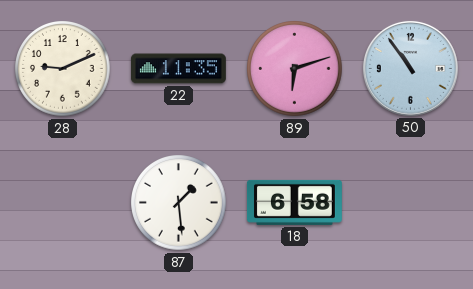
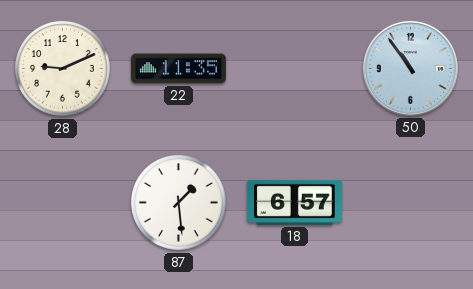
89: 6:12 -> none
18: 6:58 -> 6:57
